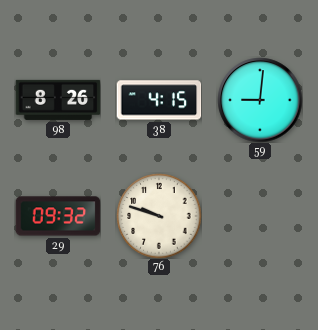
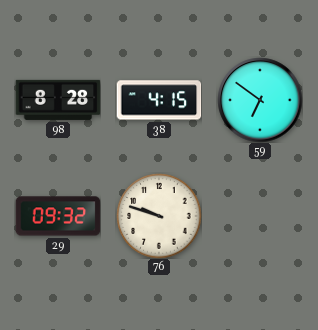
98: 8:26 -> 8:28
59: 9:01 -> 6:51
